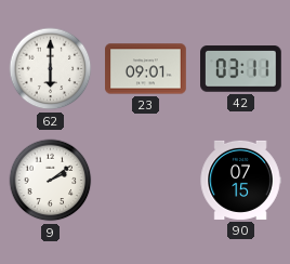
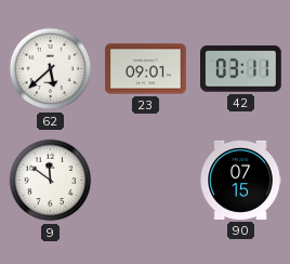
62: 6:00 -> 5:38
9: 2:09 -> 11:51
